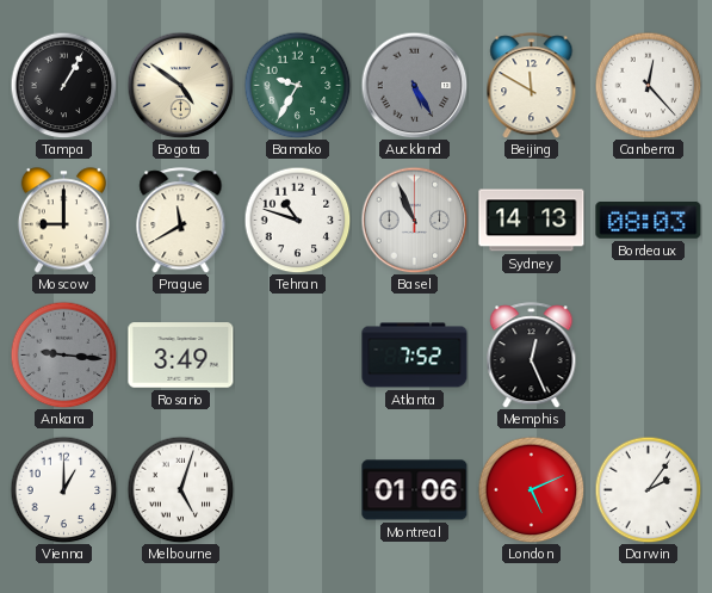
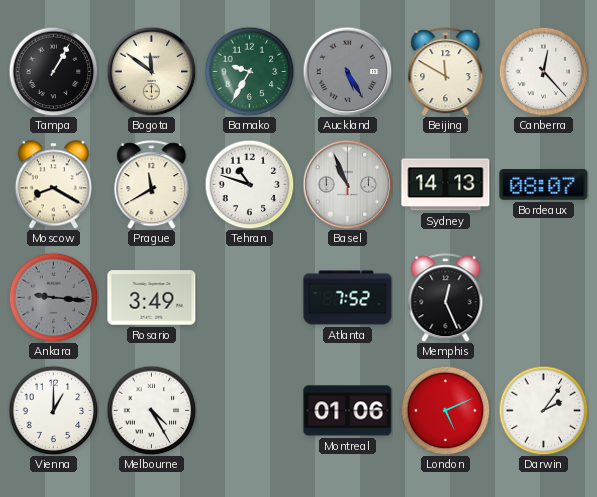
Bogota: 4:51 -> 11:51
Moscow: 9:00 -> 8:20
Bordeaux: 08:03 -> 08:07
Melbourne: 5:03 -> 4:25
